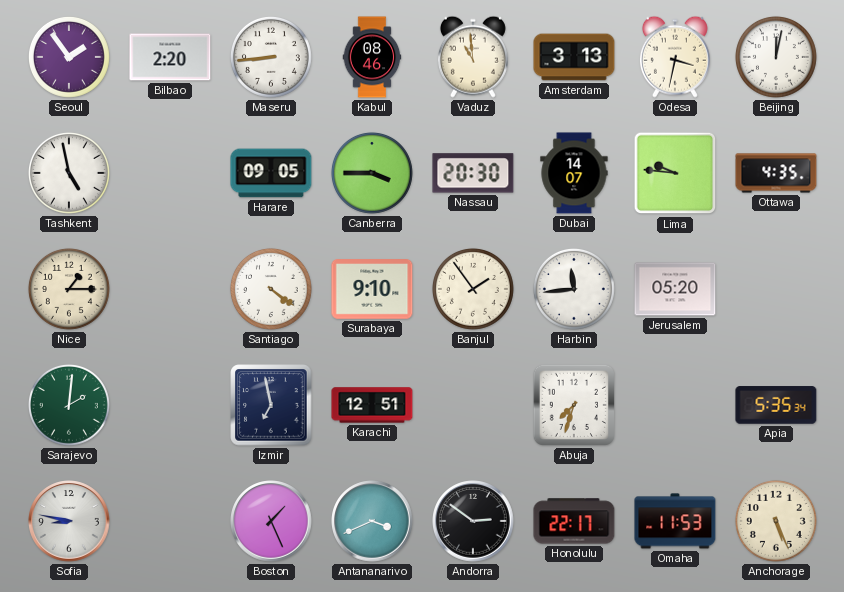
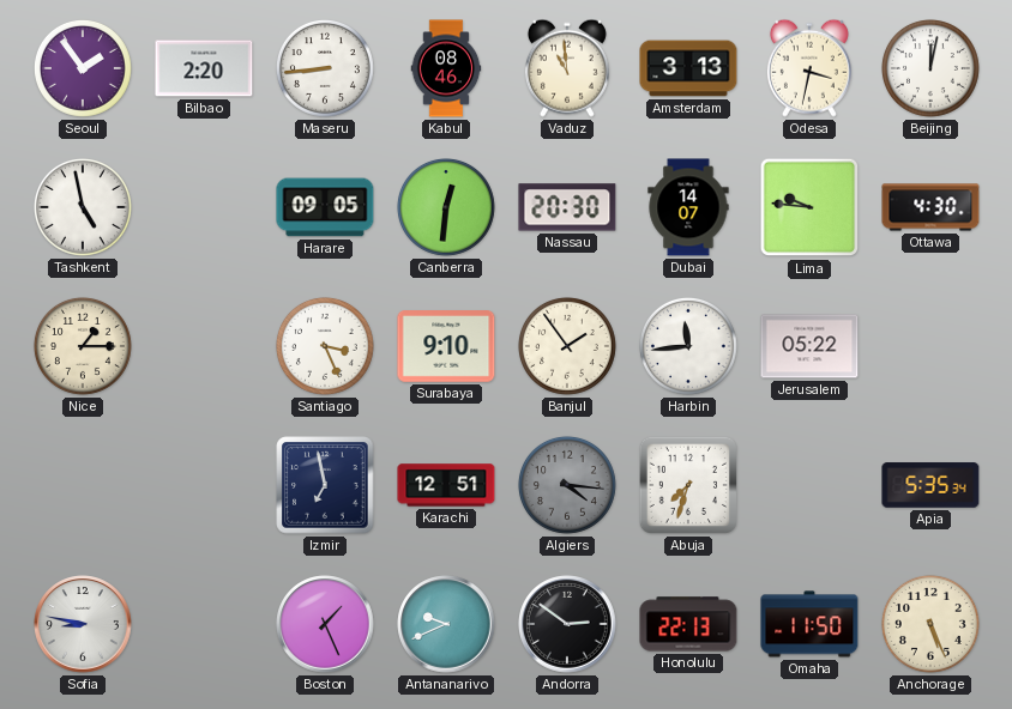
Canberra: 3:45 -> 12:31
Ottawa: 4:35 -> 4:30
Santiago: 4:21 -> 3:26
Jerusalem: 05:20 -> 05:22
Sarajevo: 2:01 -> none
Algiers: none -> 4:16
Antananarivo: 3:41 -> 9:41
Honolulu: 22:17 -> 22:13
Omaha: 11:53 -> 11:50
